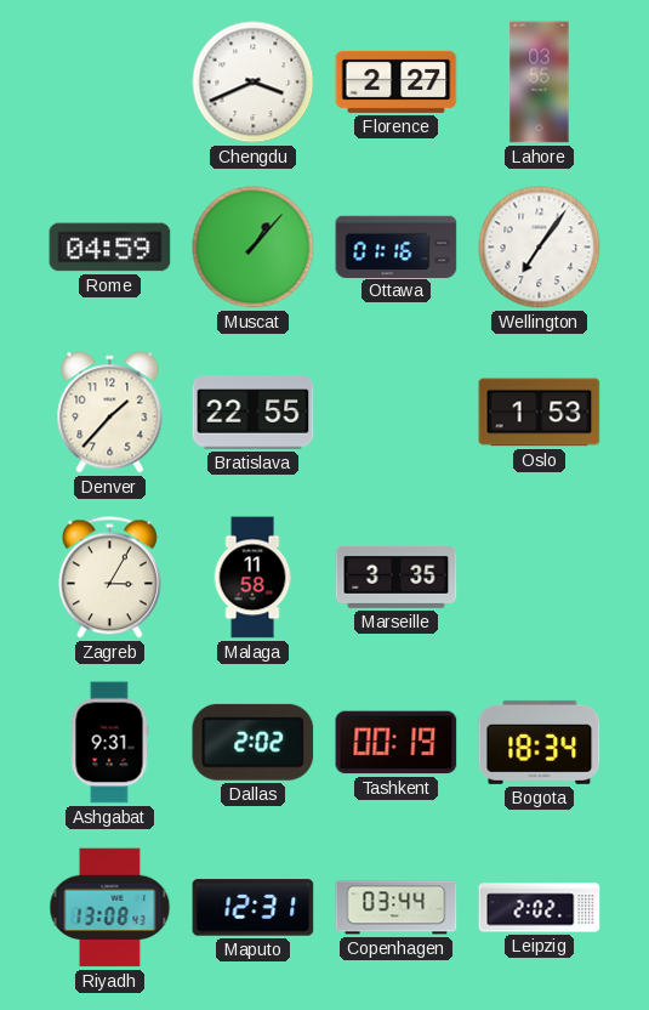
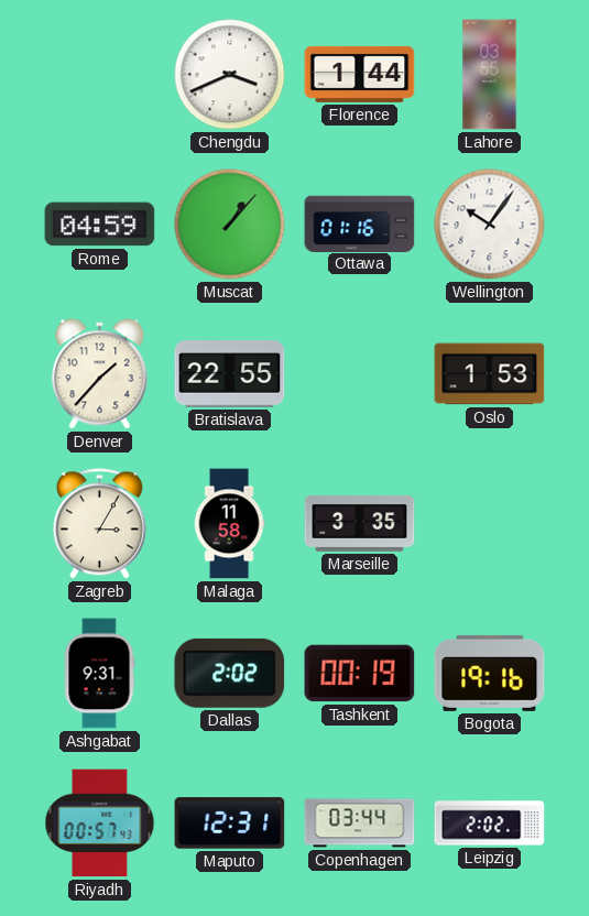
Florence: 2:27 -> 1:44
Wellington: 7:06 -> 10:06
Bogota: 18:34 -> 19:16
Riyadh: 13:08 -> 00:57
